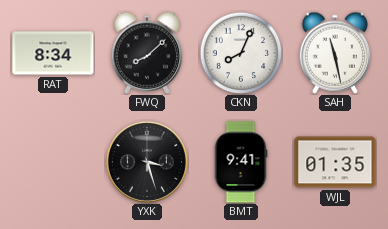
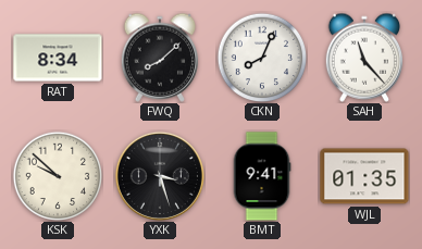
SAH: 11:28 -> 11:23
KSK: none -> 9:52
